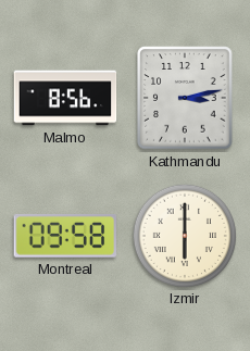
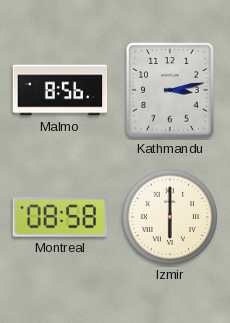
Montreal: 09:58 -> 08:58
